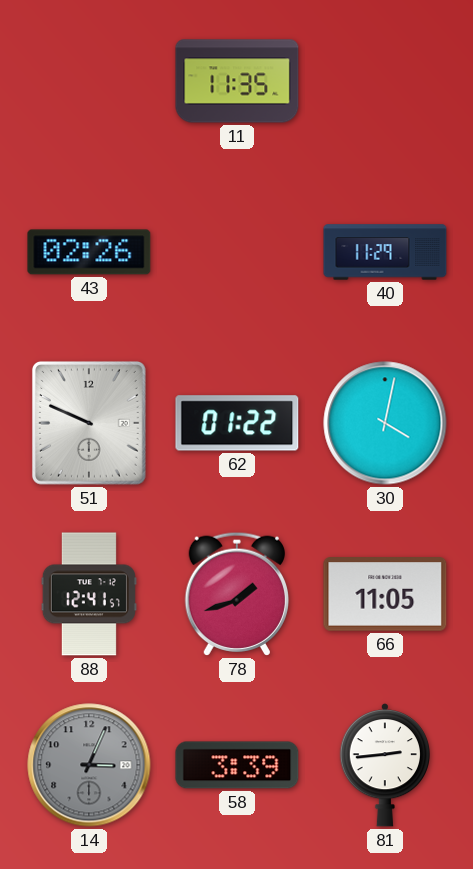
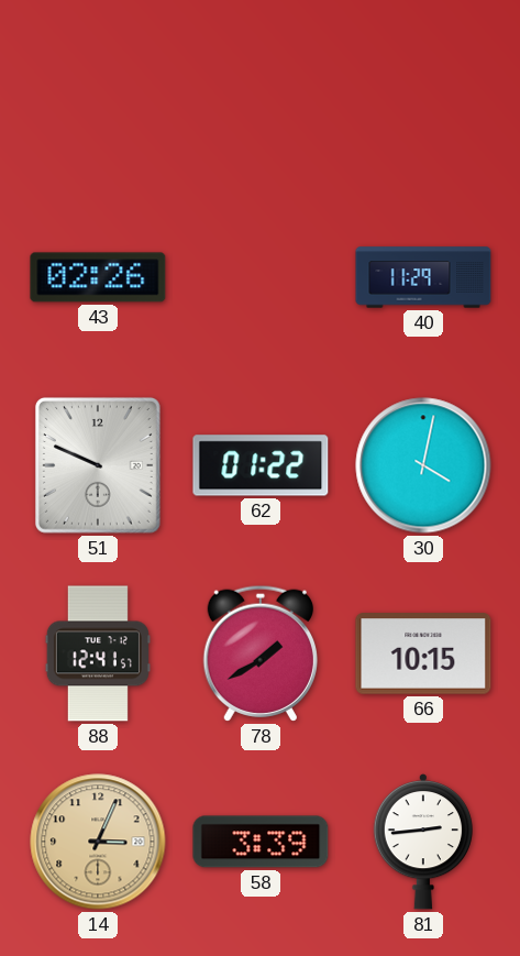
11: 11:35 -> none
78: 1:42 -> 1:40
66: 11:05 -> 10:15
14 dial: grey -> champagne
